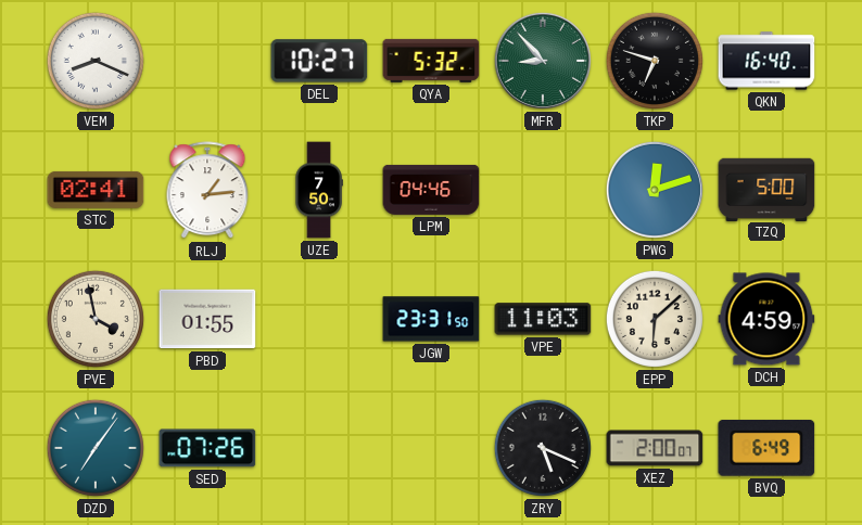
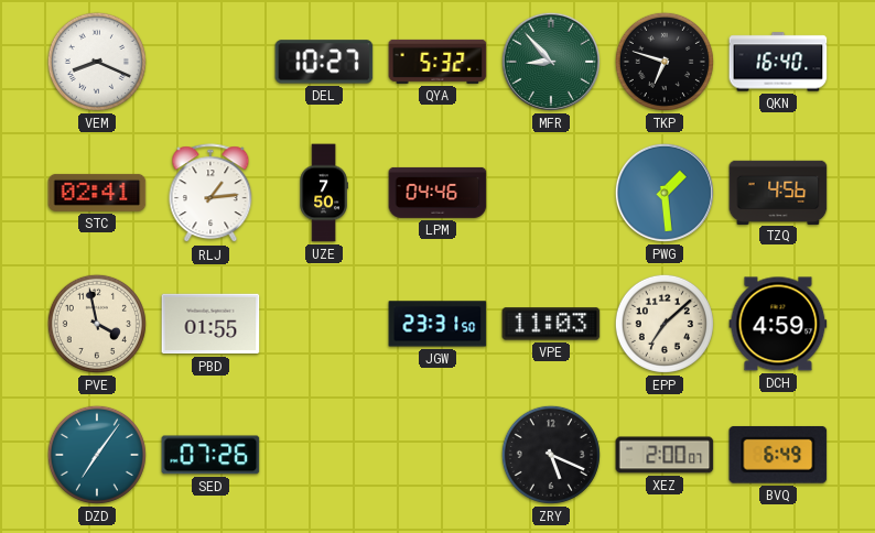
PWG: 12:12 -> 1:29
TZQ: 5:00 -> 4:56
EPP: 6:08 -> 7:08
